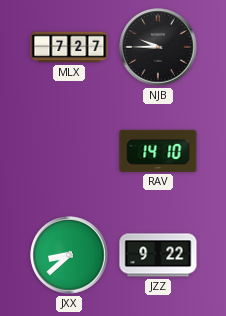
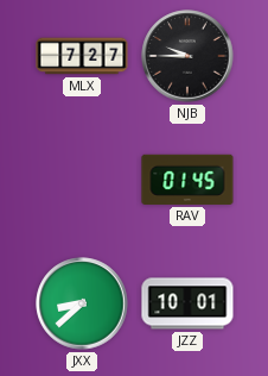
RAV: 14:10 -> 01:45
JZZ: 9:22 -> 10:01
